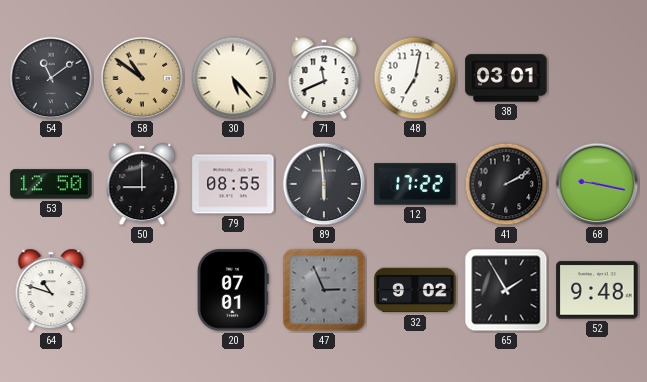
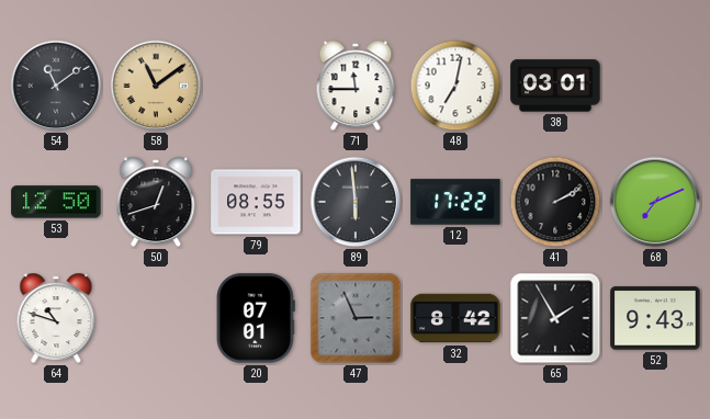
58: 10:51 -> 11:09
30: 5:23 -> none
71: 11:41 -> 11:45
50: 9:00 -> 12:42
68: 9:17 -> 7:11
32: 9:02 -> 8:42
52: 9:48 -> 9:43
